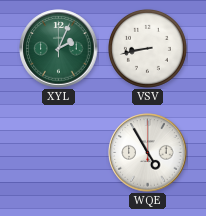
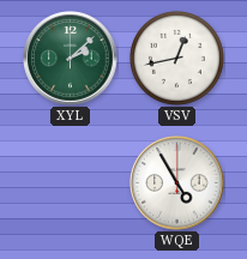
XYL: 2:04 -> 2:08
VSV: 8:43 -> 12:43
